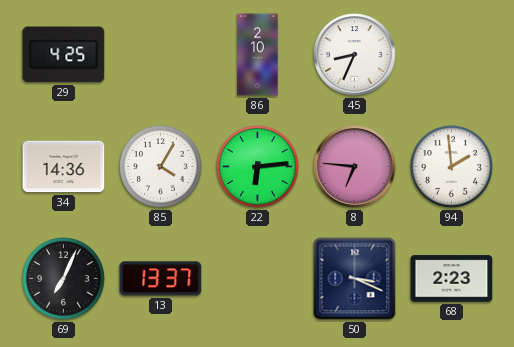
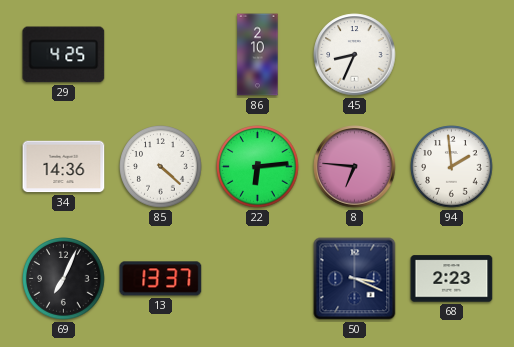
85: 4:05 -> 4:22
